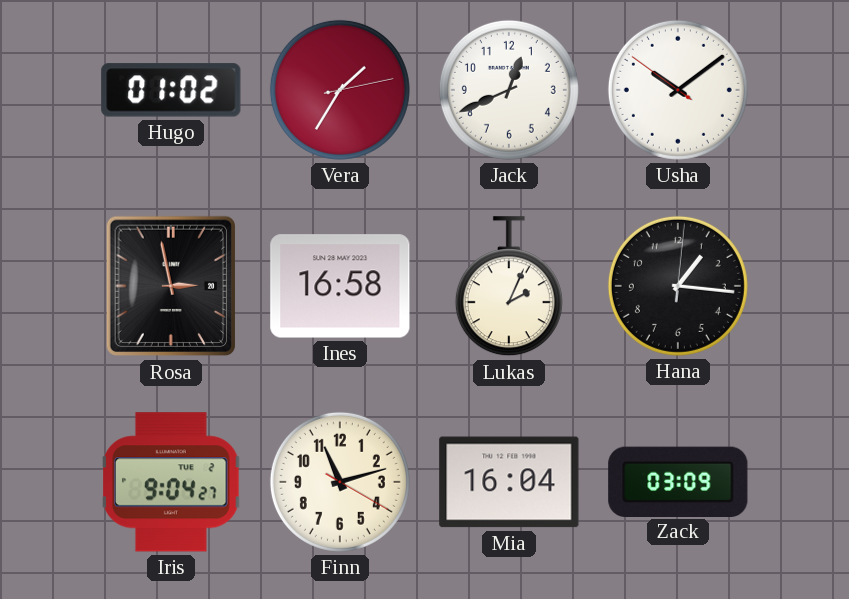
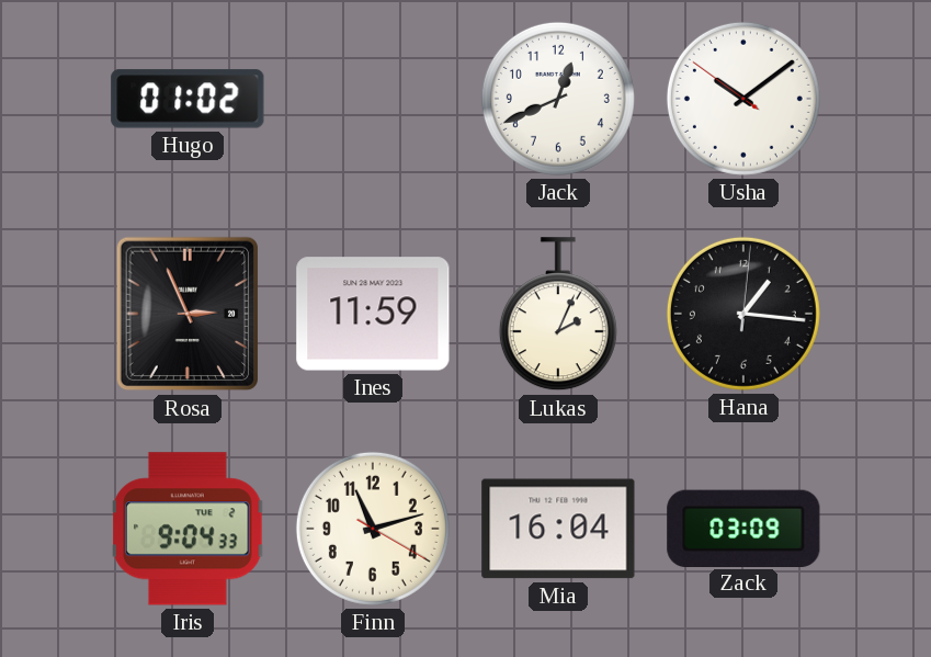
Vera: 1:35 -> none
Rosa: 2:58 -> 2:56
Ines: 16:58 -> 11:59
Iris: 9:04:27 -> 9:04:33
